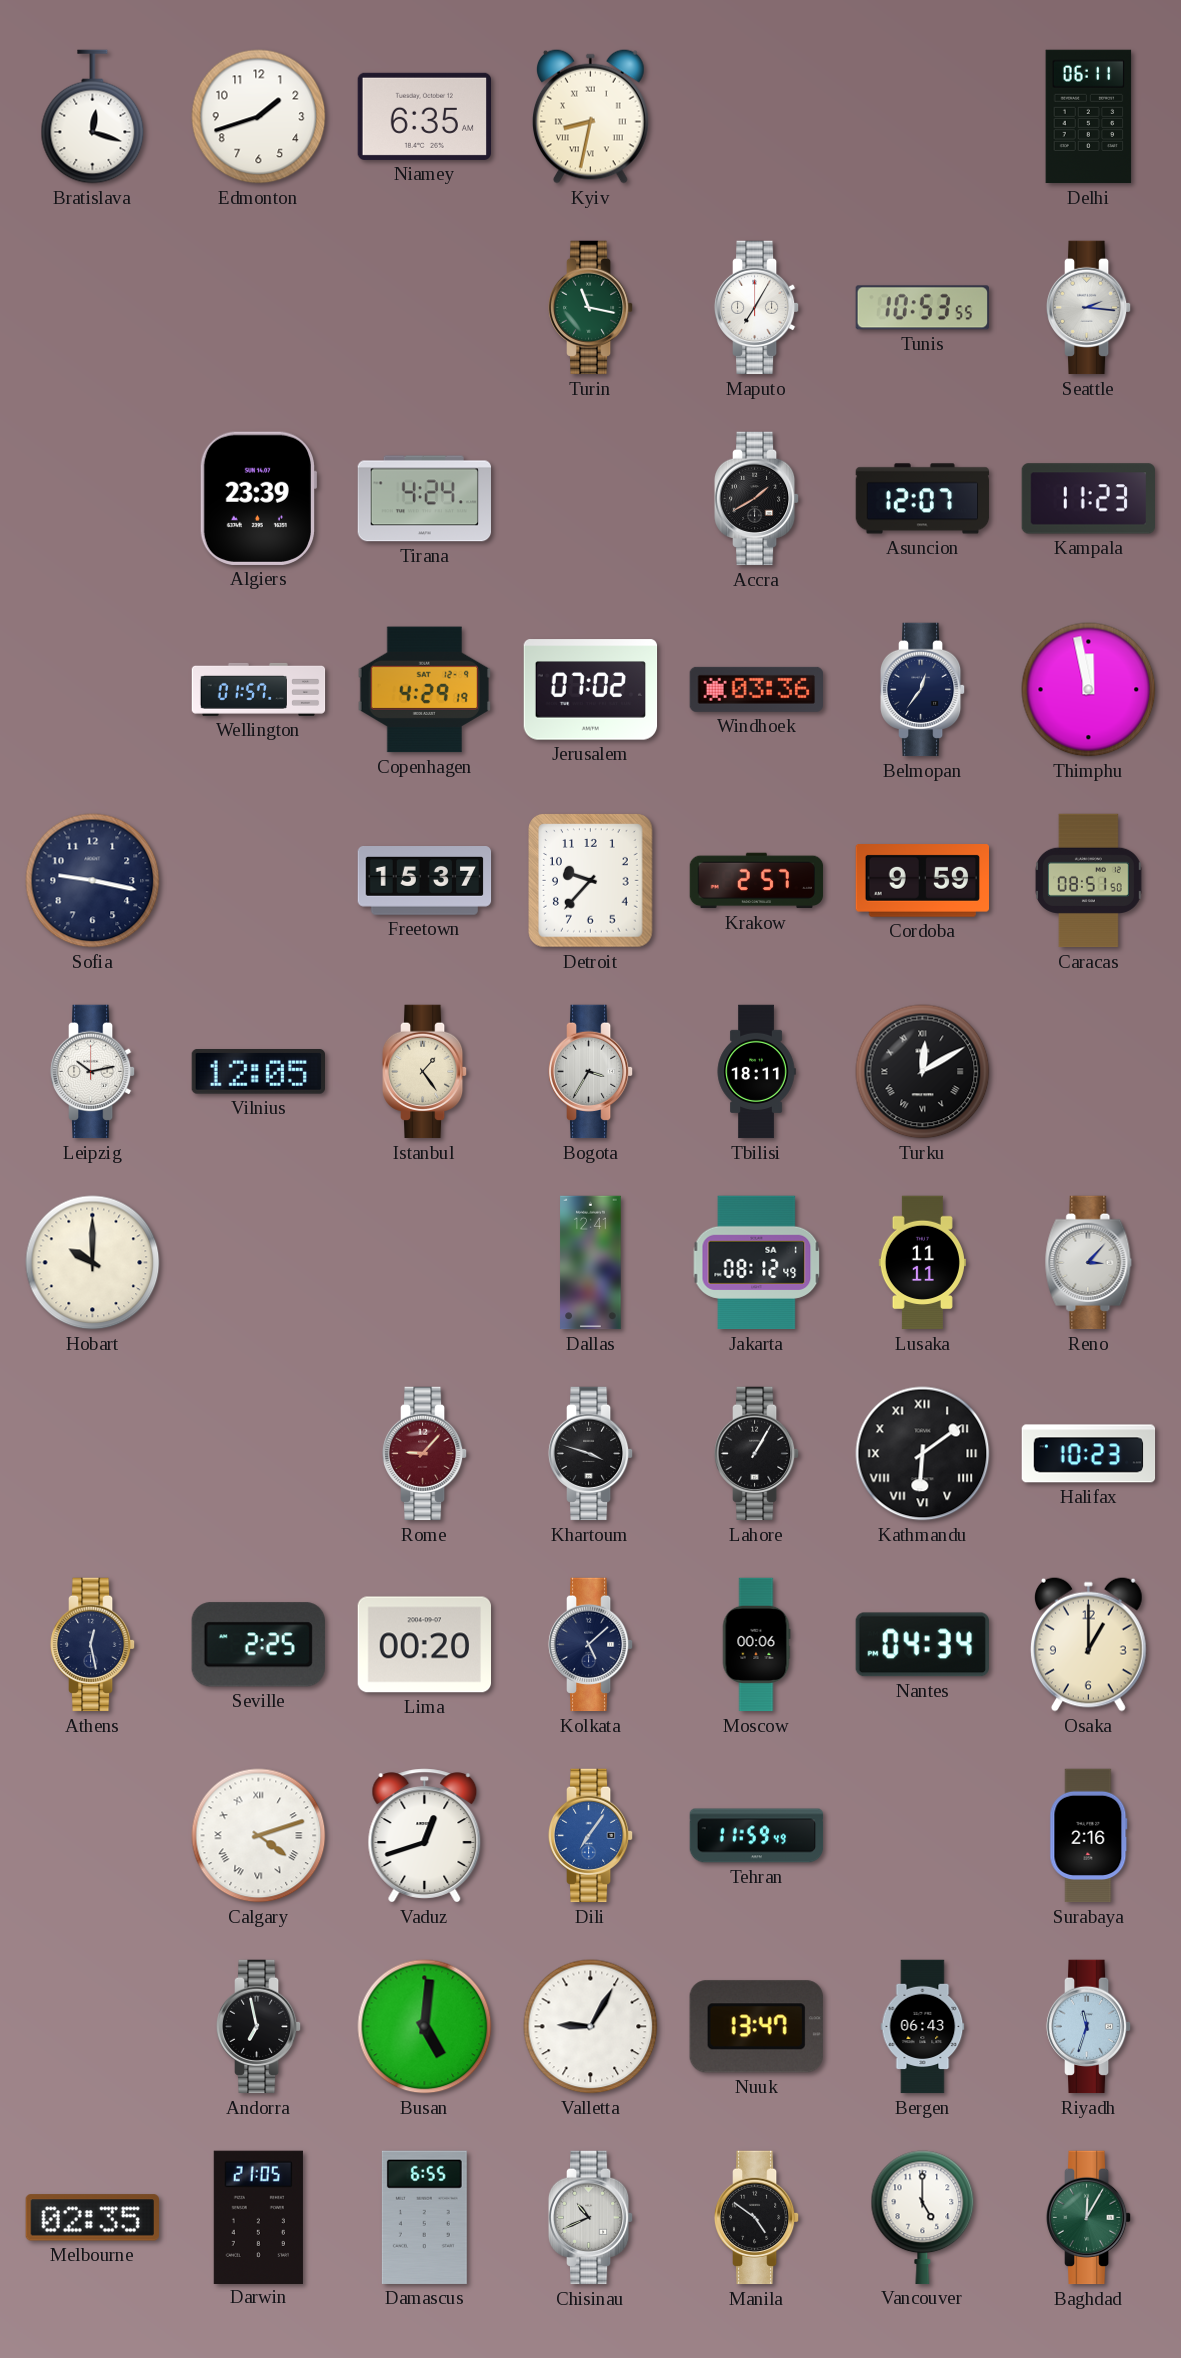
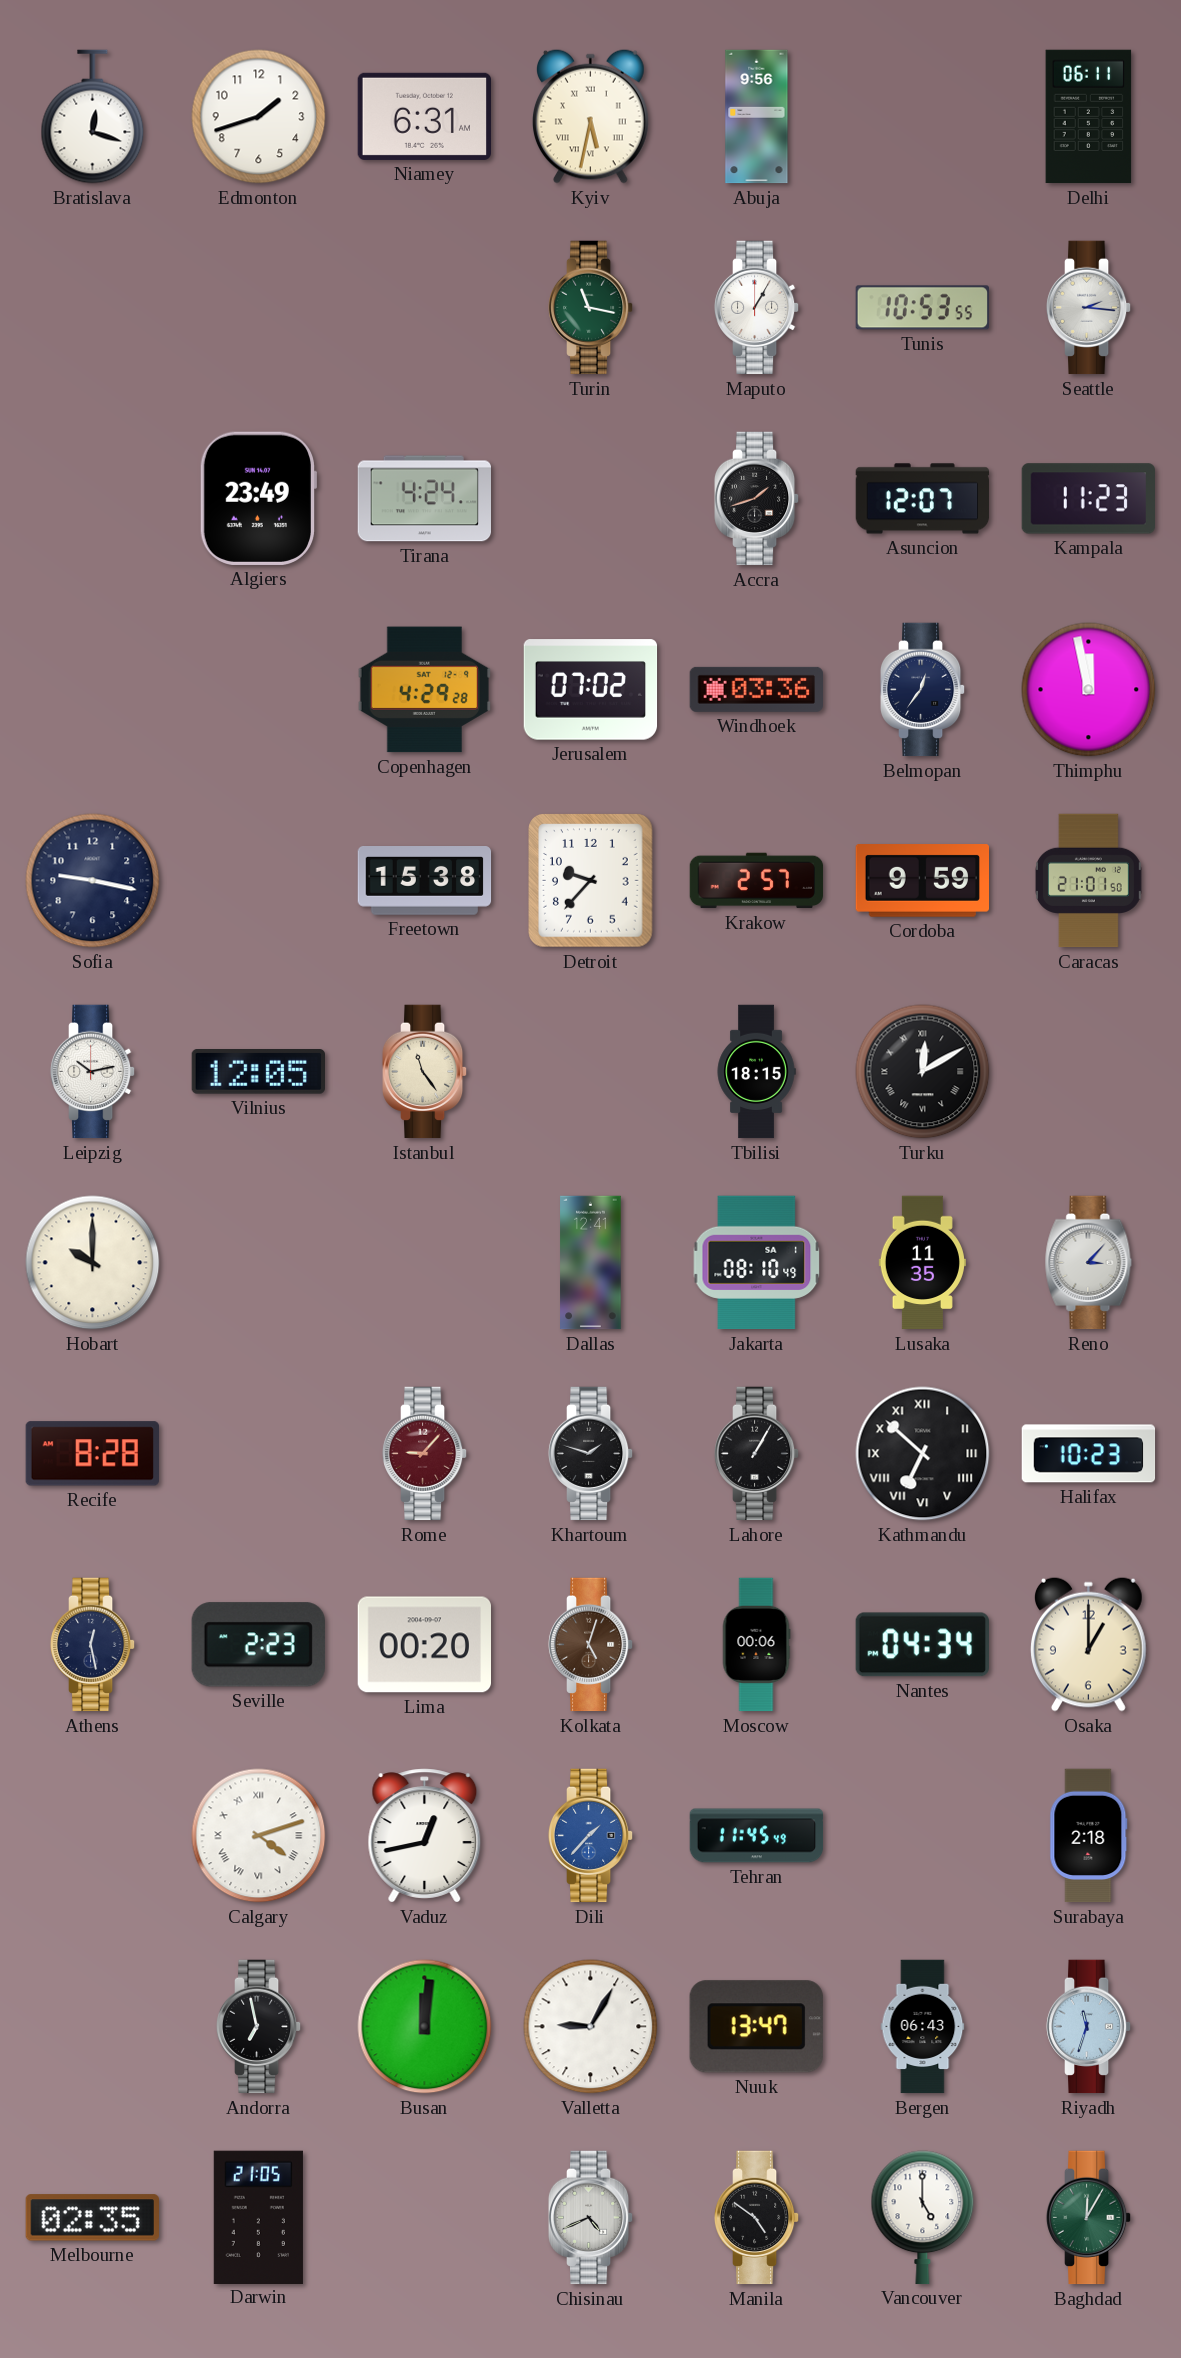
Niamey: 6:35 -> 6:31
Kyiv: 8:32 -> 5:32
Abuja: none -> 9:56
Maputo: 7:05 -> 1:05
Algiers: 23:39 -> 23:49
Accra: 1:40 -> 1:42
Wellington: 01:57 -> none
Copenhagen: 4:29:19 -> 4:29:28
Freetown: 15:37 -> 15:38
Caracas: 08:51 -> 21:01
Istanbul: 1:24 -> 11:24
Bogota: 3:35 -> none
Tbilisi: 18:11 -> 18:15
Jakarta: 08:12 -> 08:10
Lusaka: 11:11 -> 11:35
Recife: none -> 8:28
Khartoum: 3:48 -> 1:48
Kathmandu: 6:09 -> 6:52
Seville: 2:25 -> 2:23
Kolkata: 5:08 -> 5:03
Kolkata dial: navy -> brown
Vaduz: 12:42 -> 12:43
Dili: 7:06 -> 1:37
Tehran: 11:59 -> 11:45
Surabaya: 2:16 -> 2:18
Busan: 5:01 -> 12:01
Damascus: 6:55 -> none
Chisinau: 10:41 -> 4:41
